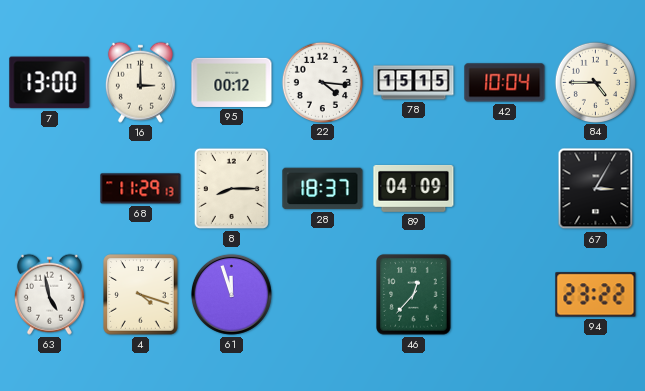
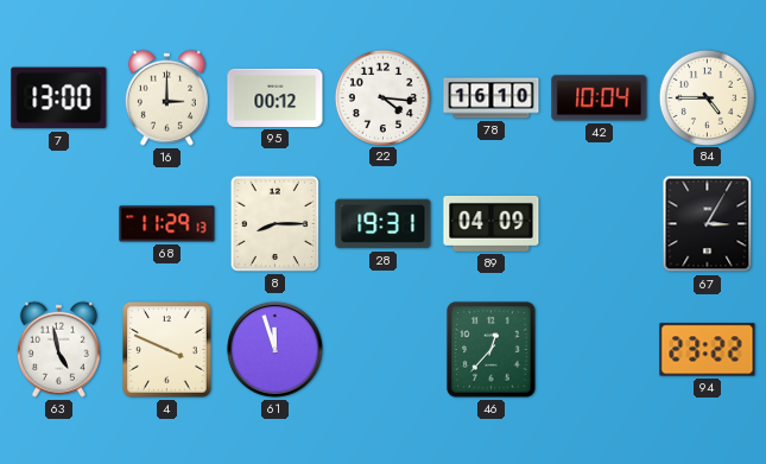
78: 15:15 -> 16:10
28: 18:37 -> 19:31
4: 4:18 -> 3:49
